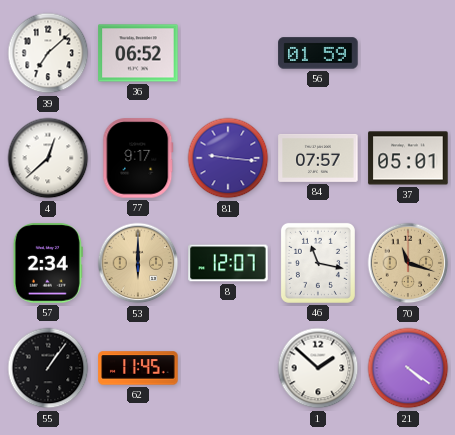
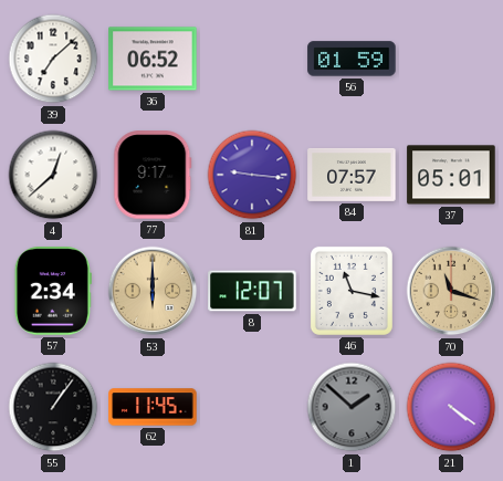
1 dial: white -> grey
